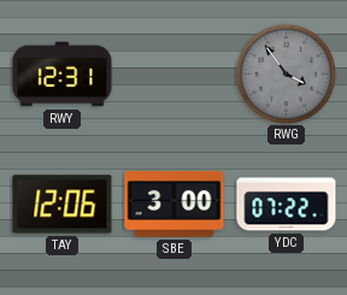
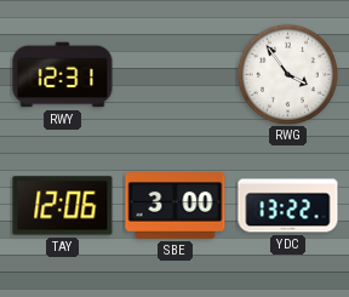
RWG dial: grey -> white
YDC: 07:22 -> 13:22
